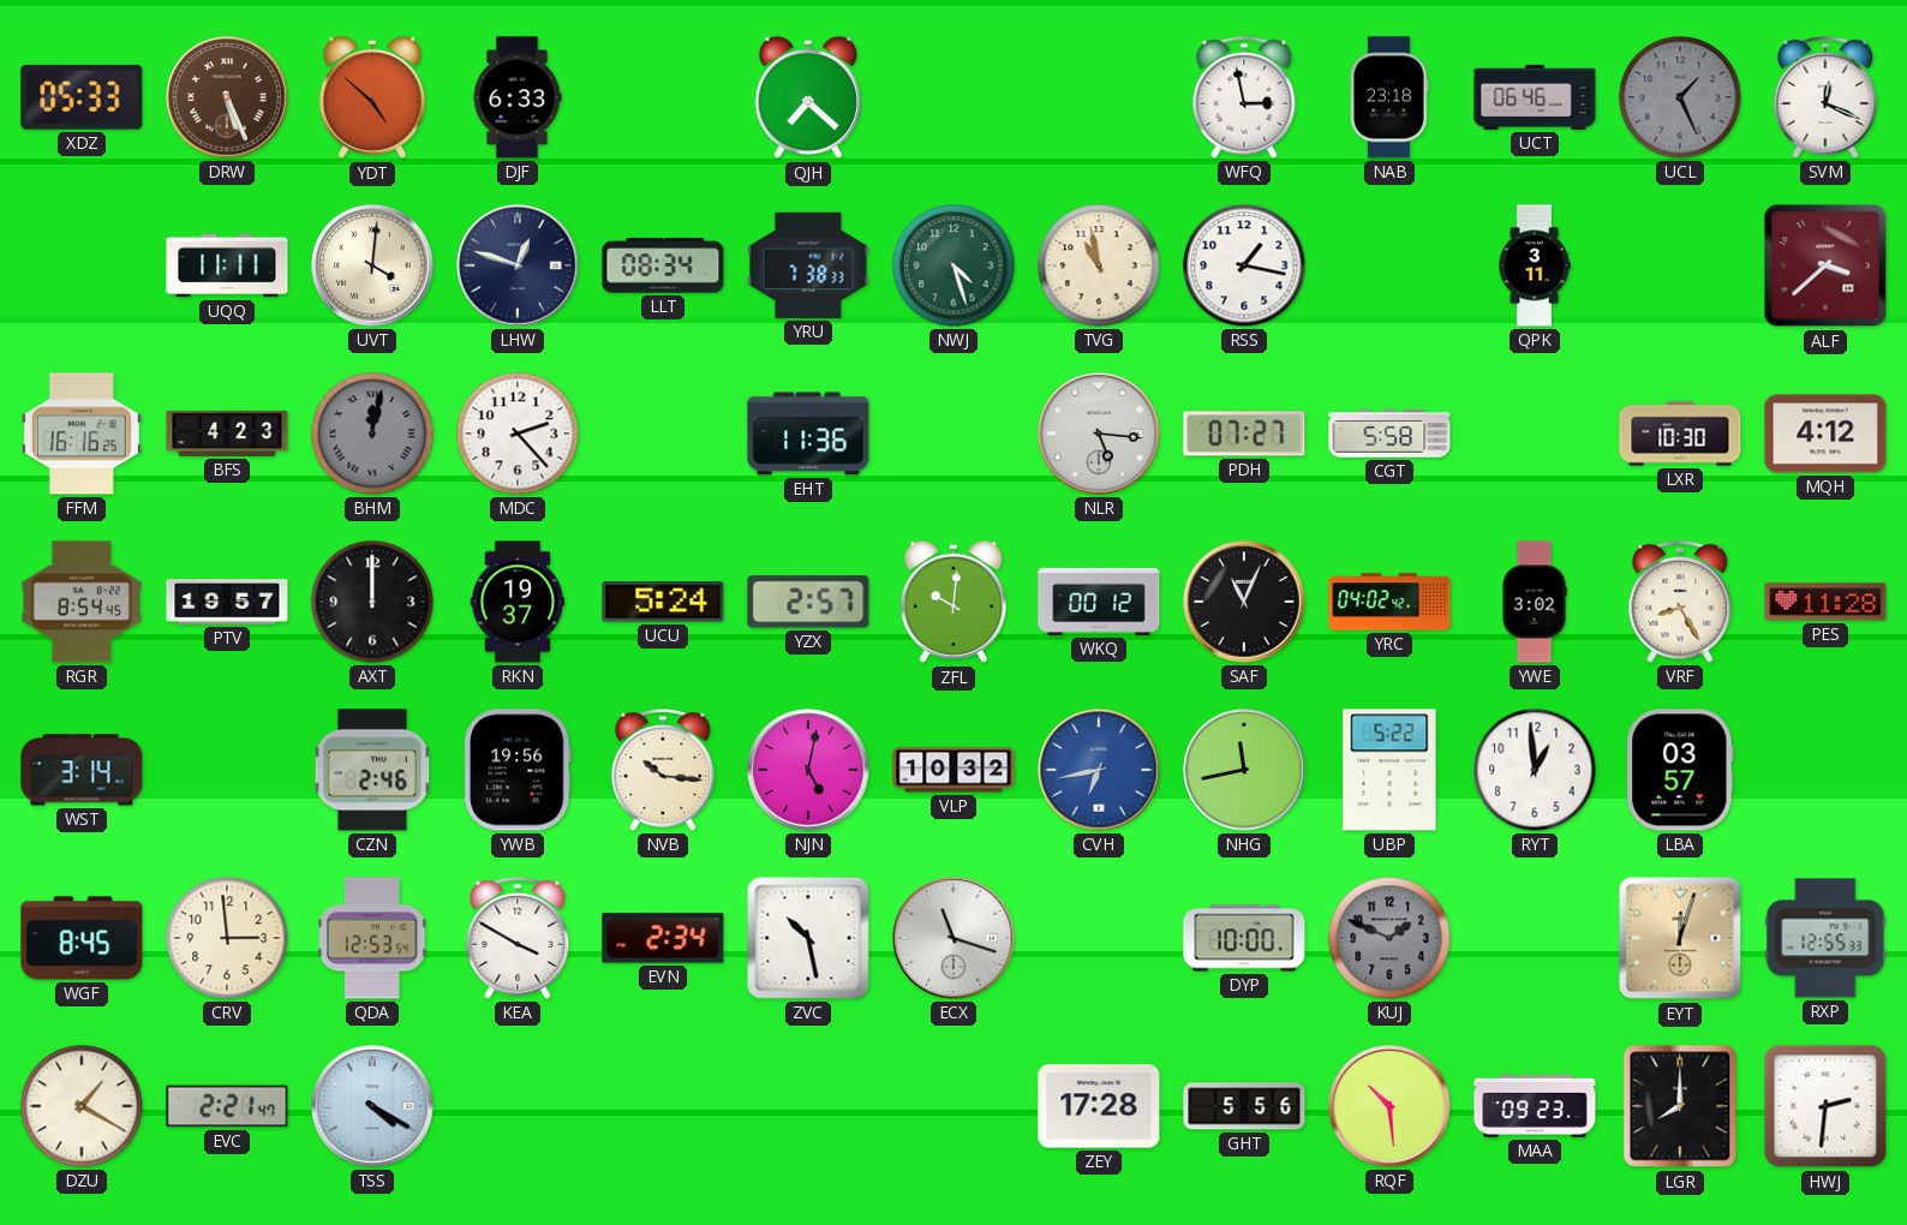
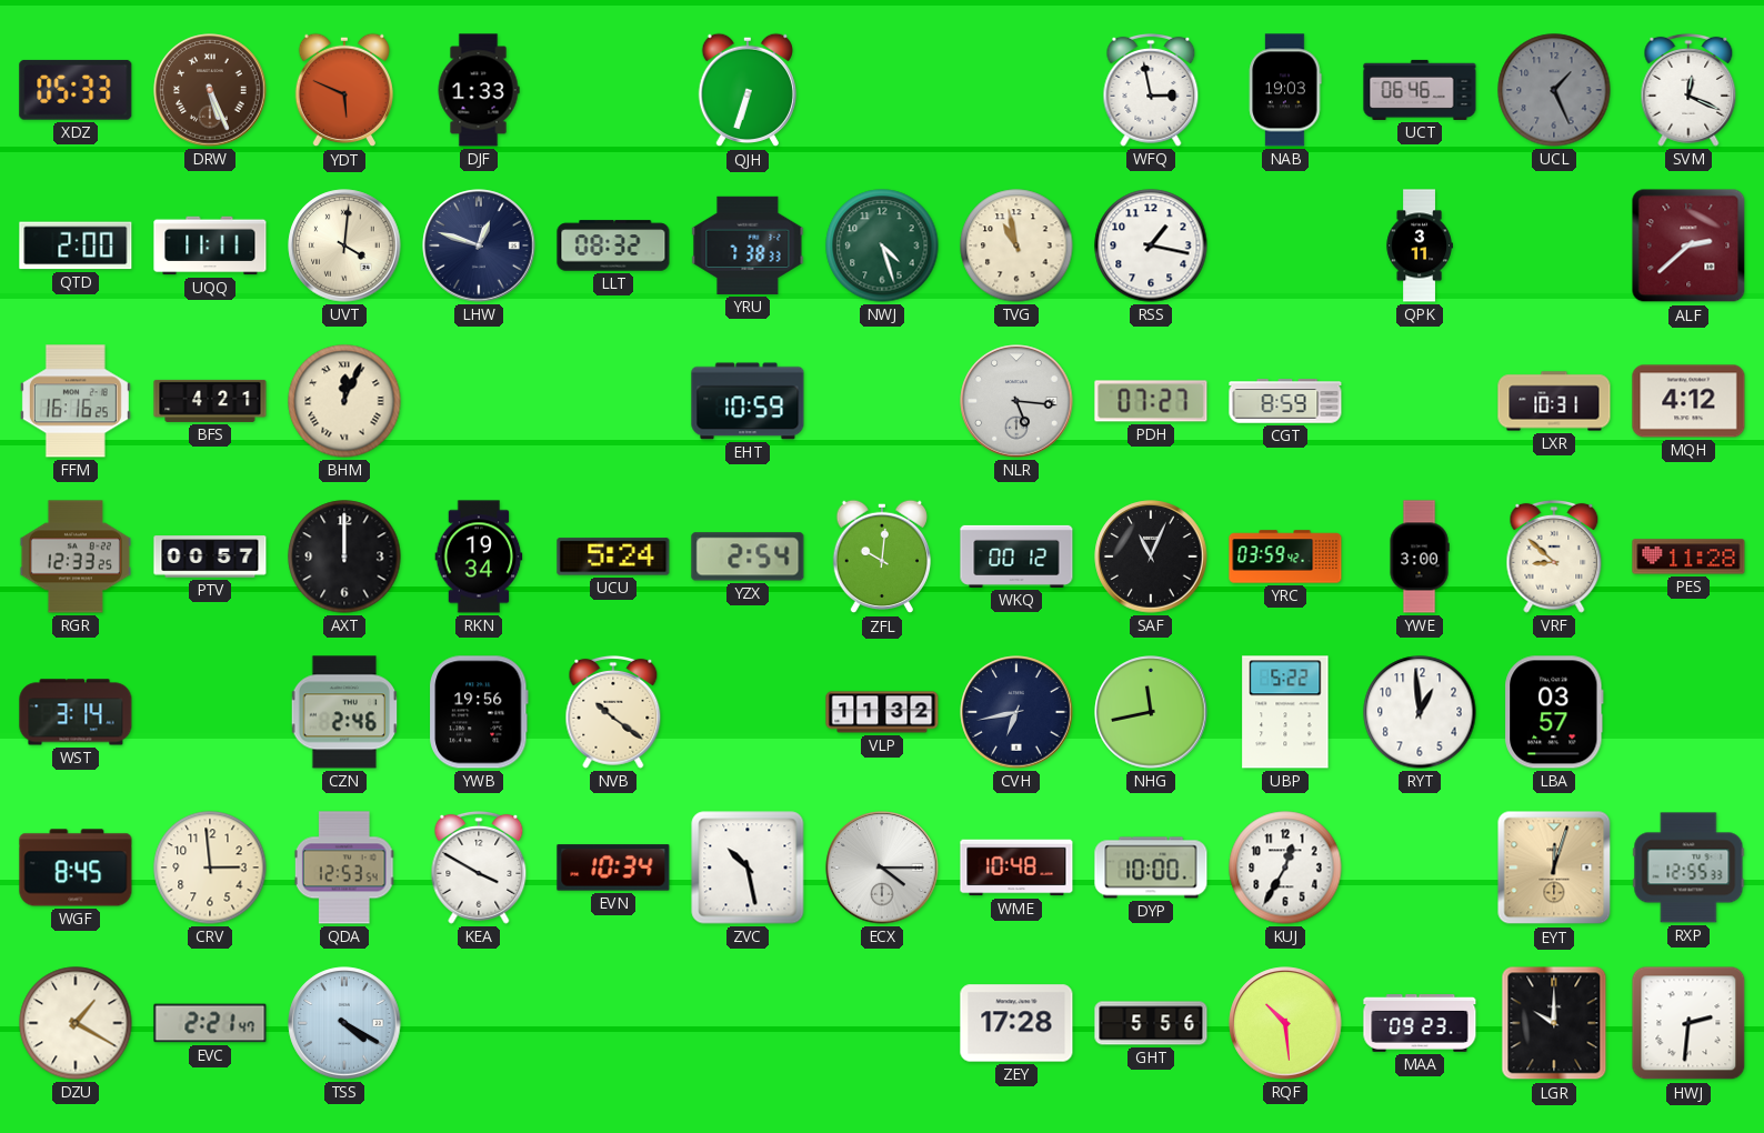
YDT: 4:52 -> 5:49
DJF: 6:33 -> 1:33
QJH: 7:22 -> 6:33
NAB: 23:18 -> 19:03
QTD: none -> 2:00
LLT: 08:34 -> 08:32
ALF: 3:38 -> 2:38
BFS: 4:23 -> 4:21
BHM: 12:02 -> 12:04
BHM dial: grey -> cream
MDC: 2:23 -> none
EHT: 11:36 -> 10:59
CGT: 5:58 -> 8:59
LXR: 10:30 -> 10:31
RGR: 8:54 -> 12:33
PTV: 19:57 -> 00:57
RKN: 19:37 -> 19:34
YZX: 2:57 -> 2:54
YRC: 04:02 -> 03:59
YWE: 3:02 -> 3:00
VRF: 8:25 -> 8:52
NVB: 10:16 -> 10:21
NJN: 5:02 -> none
VLP: 10:32 -> 11:32
CVH dial: blue -> navy
EVN: 2:34 -> 10:34
ECX: 11:18 -> 4:15
WME: none -> 10:48
KUJ: 1:49 -> 12:35
KUJ dial: grey -> white
LGR: 8:00 -> 10:00
